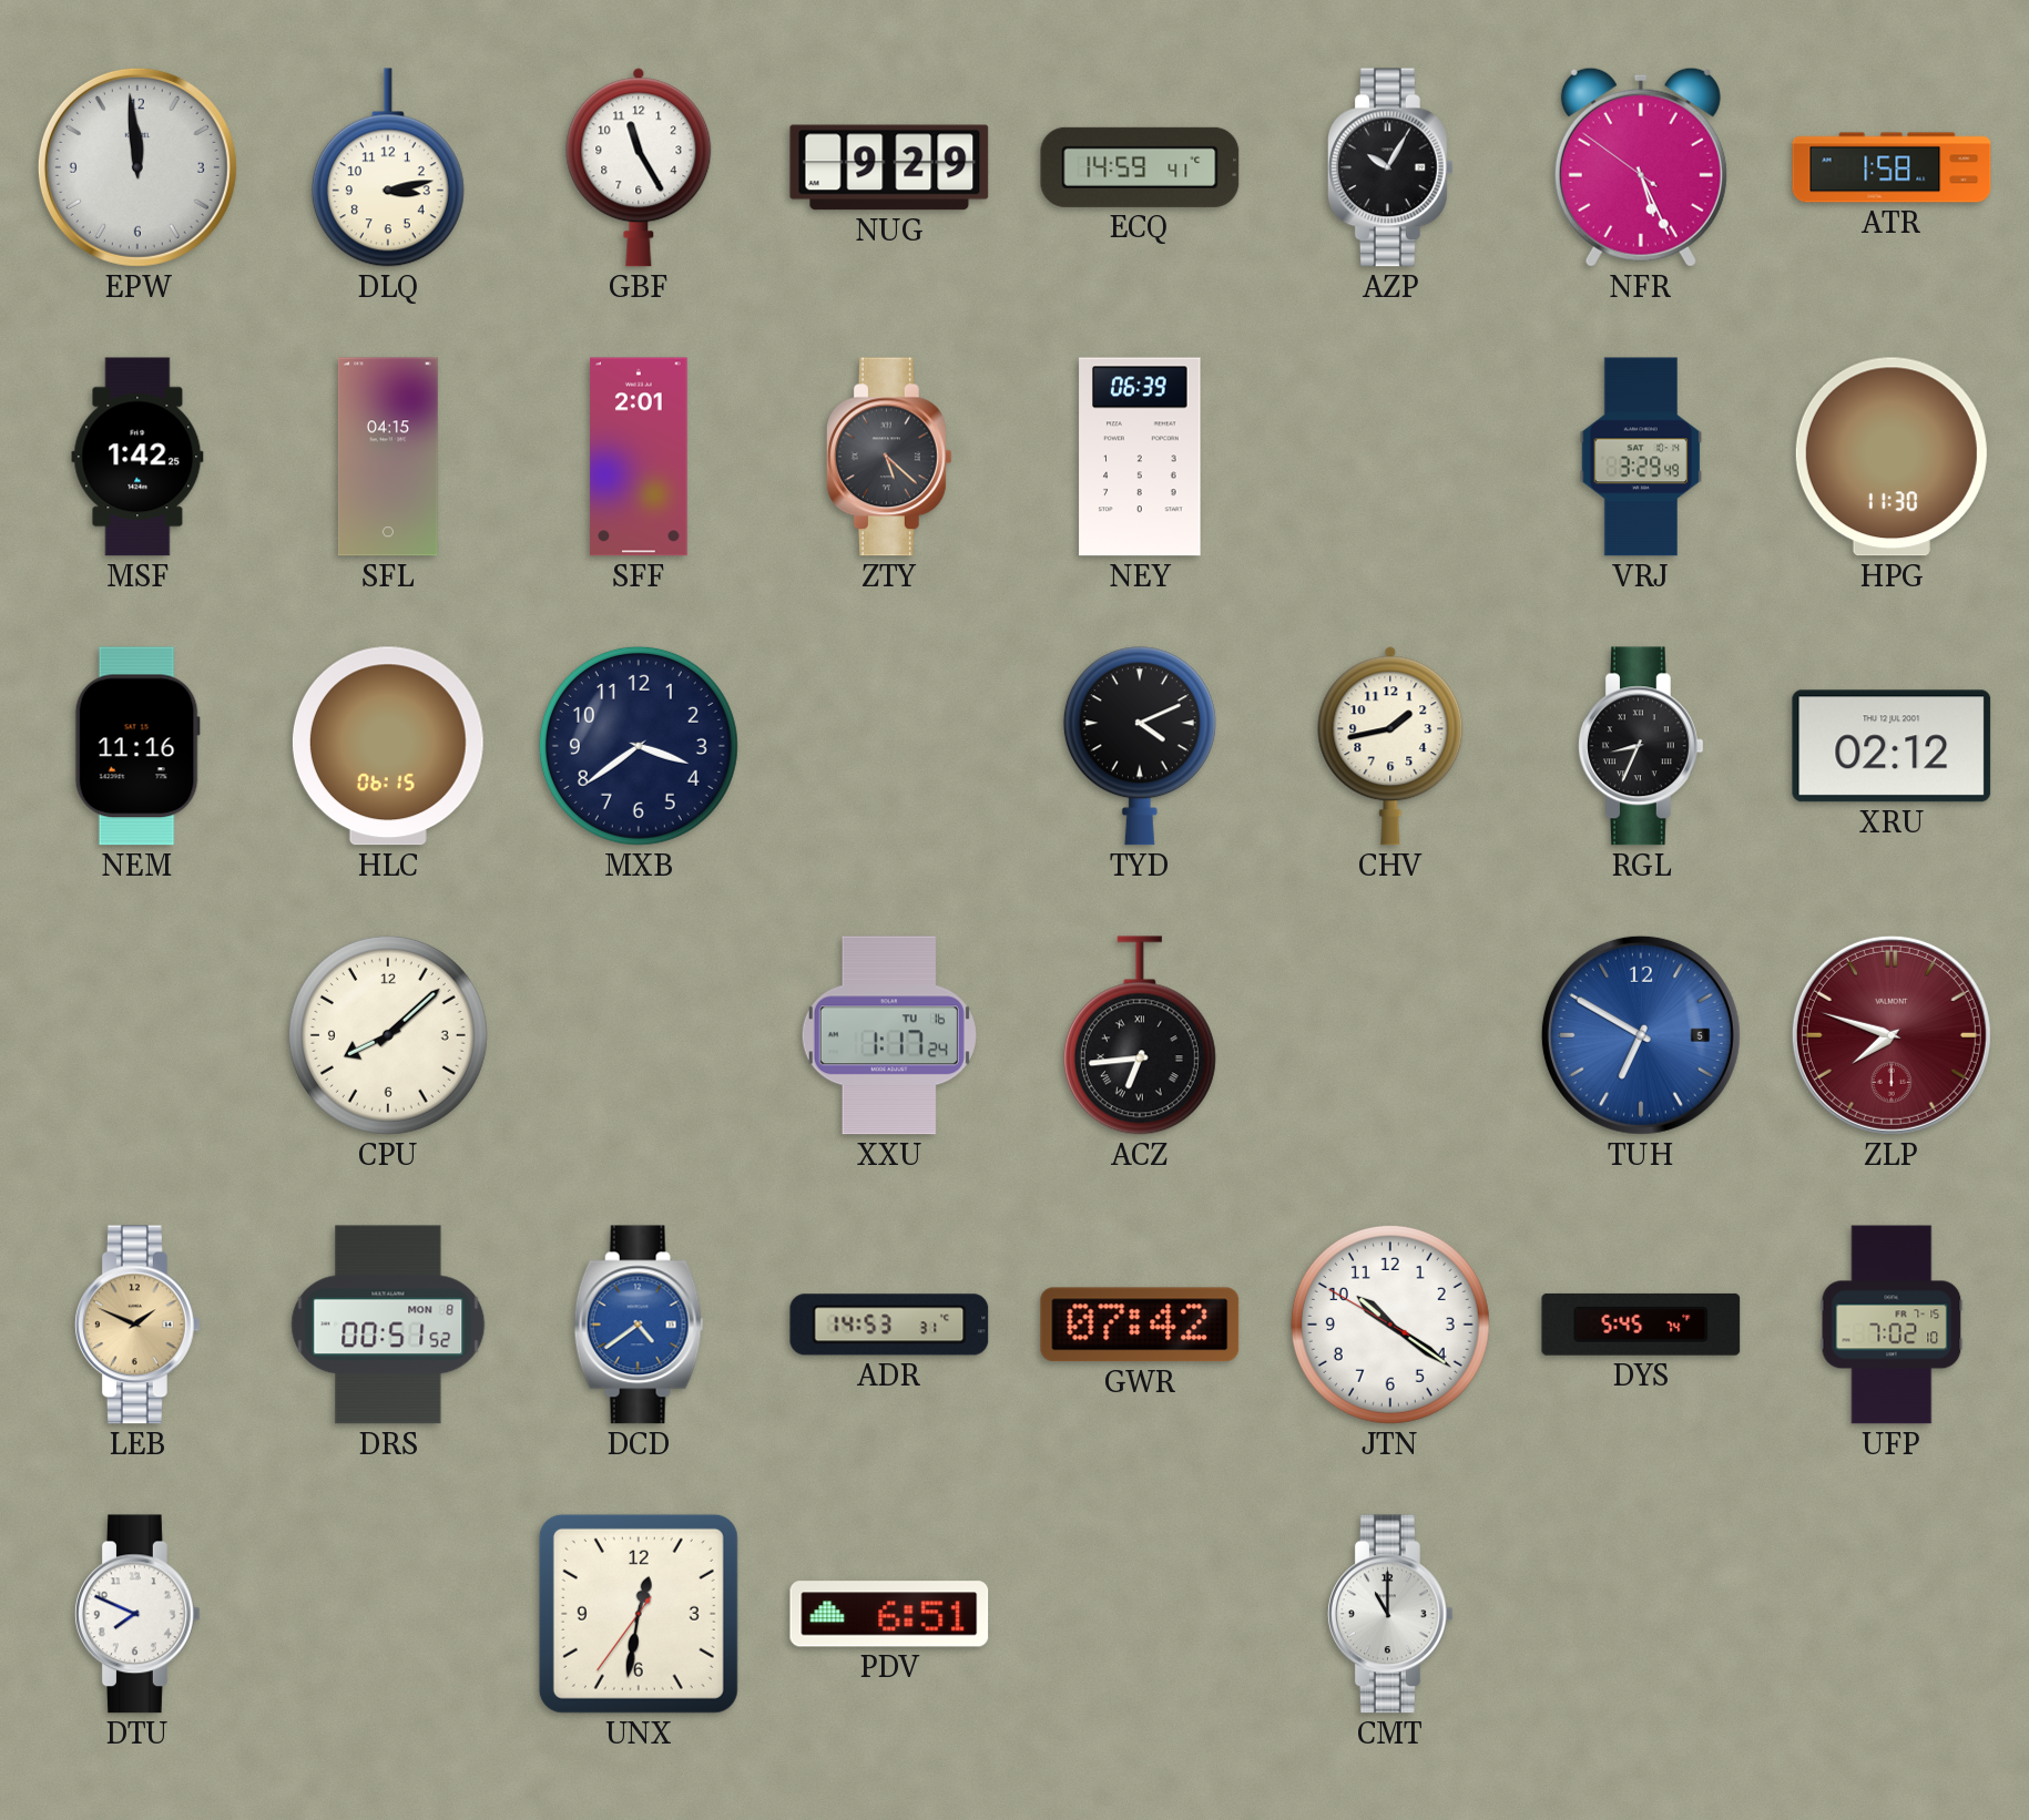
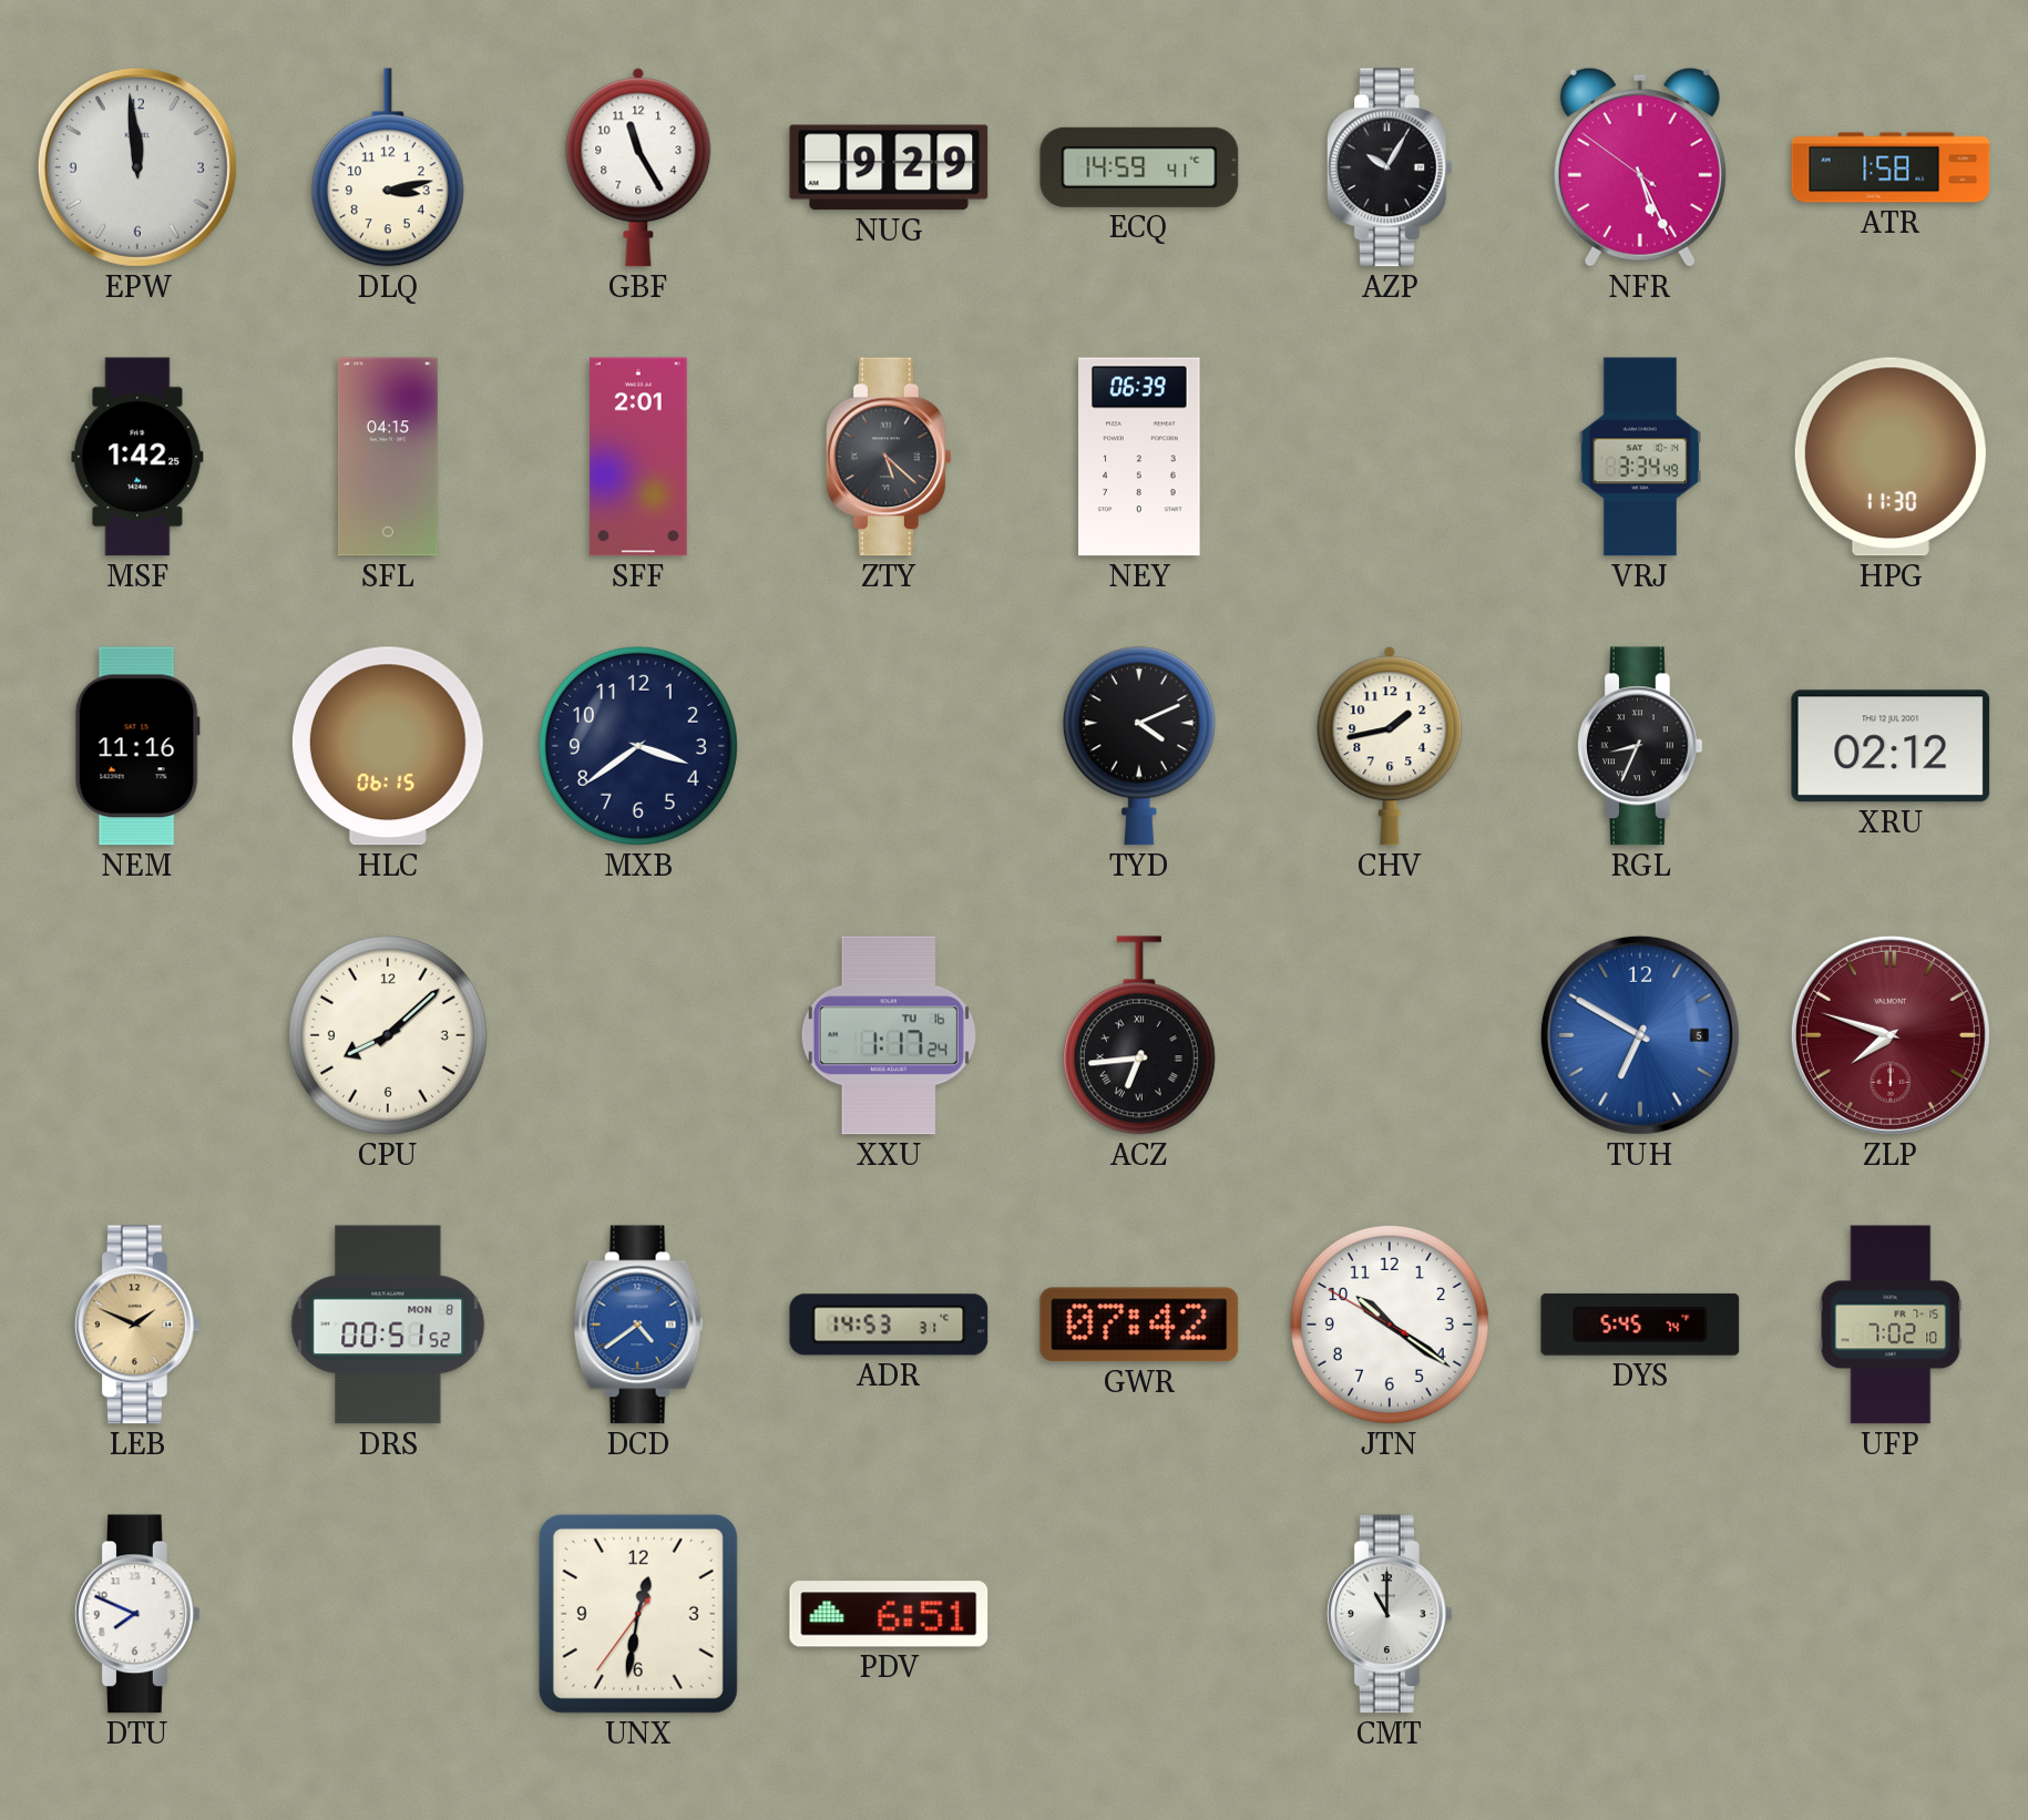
VRJ: 3:29 -> 3:34
